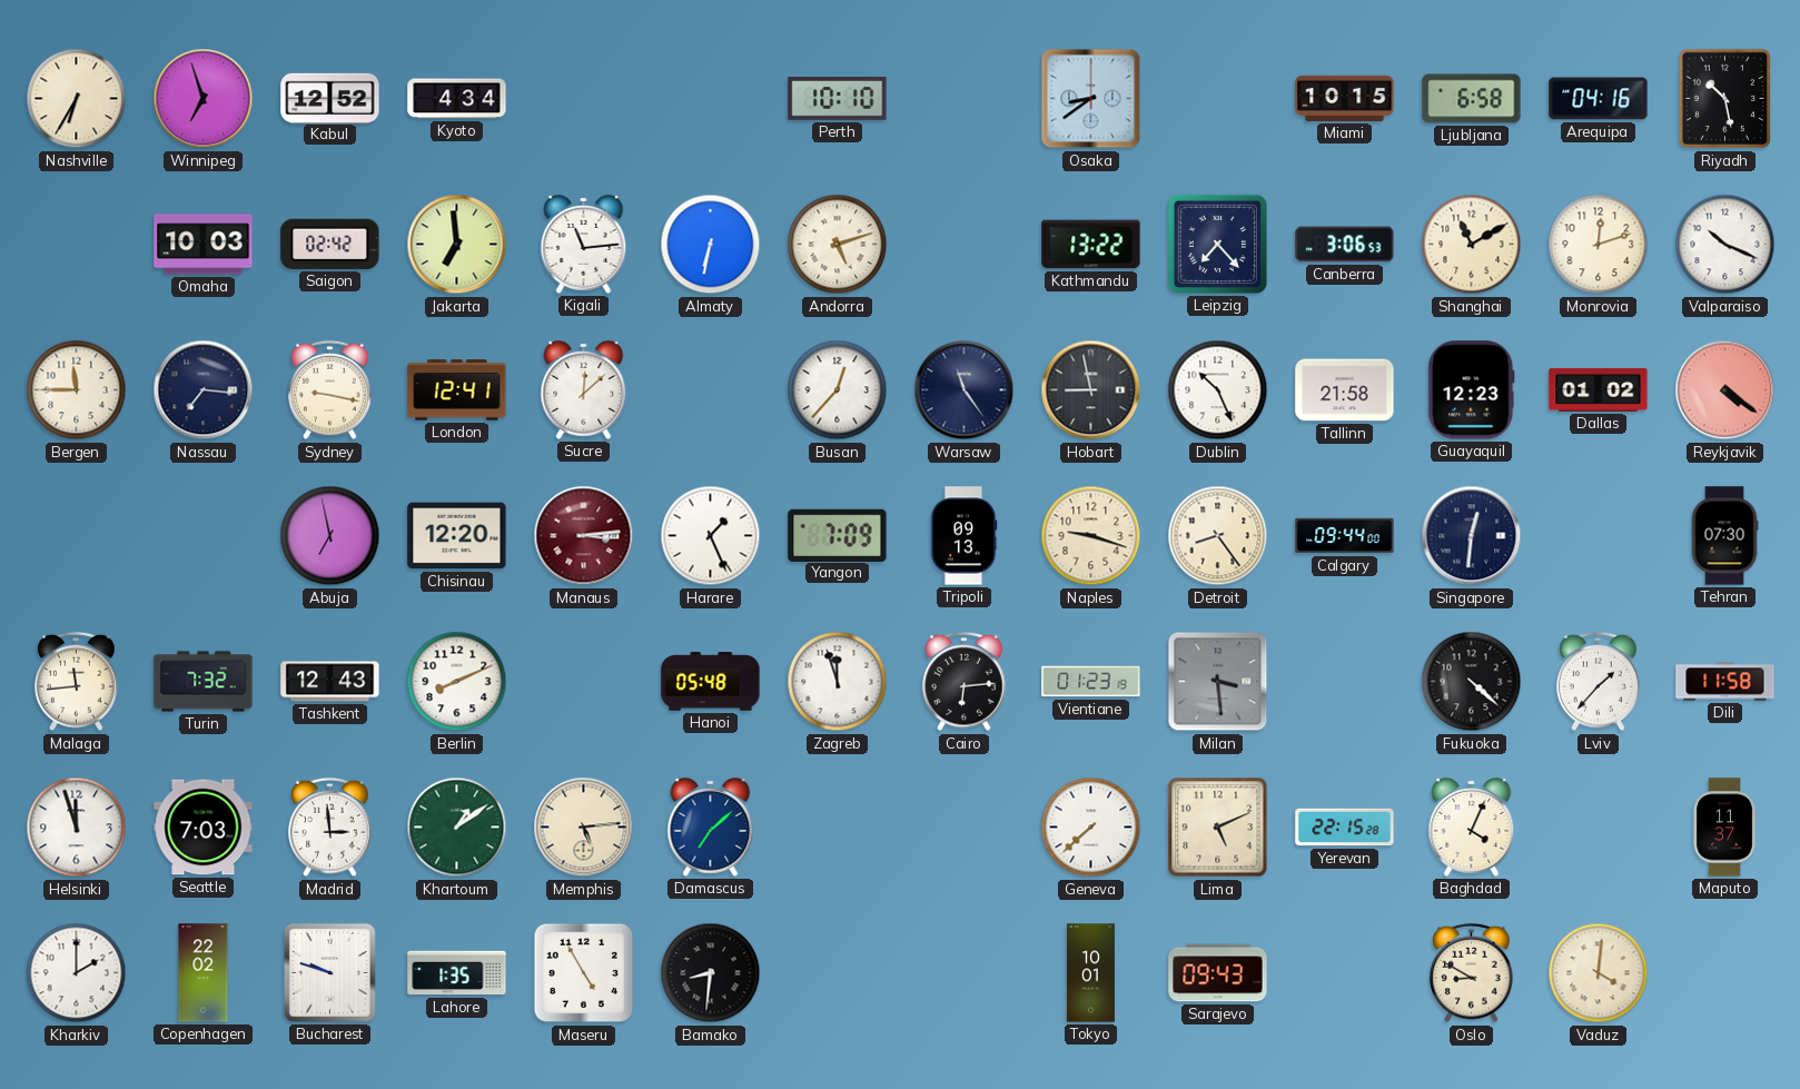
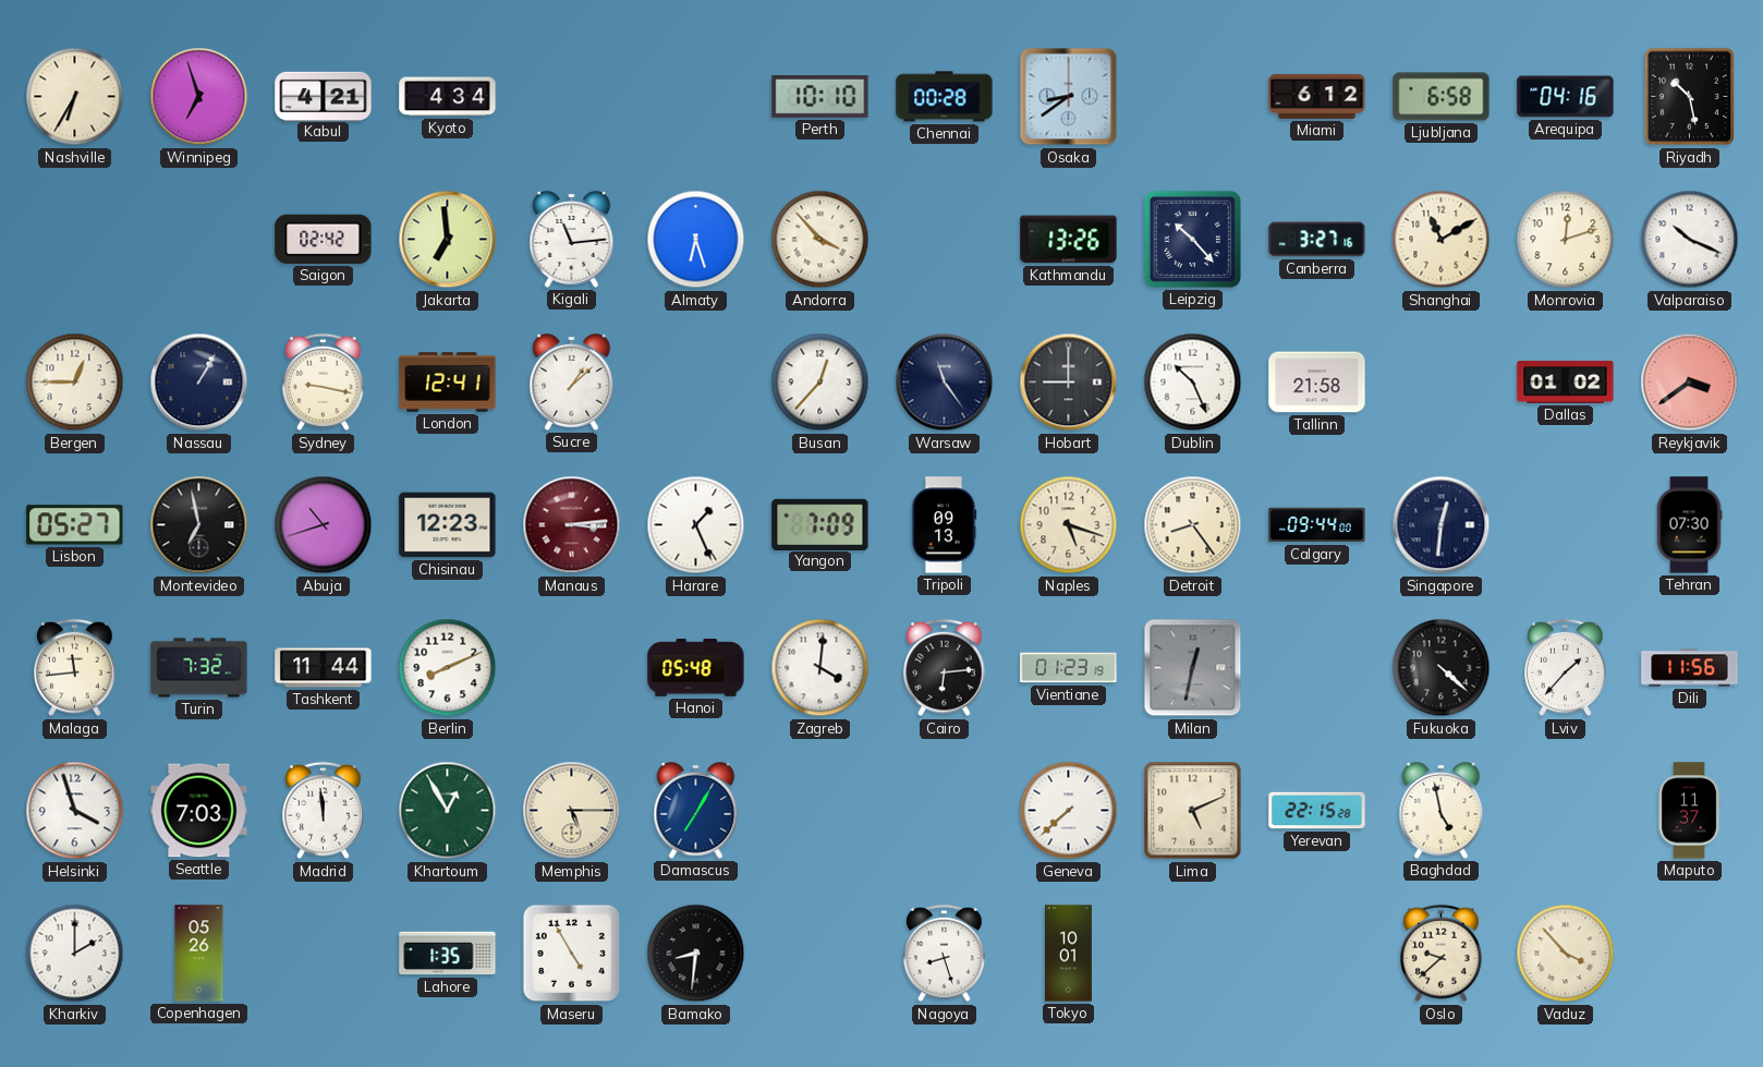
Kabul: 12:52 -> 4:21
Chennai: none -> 00:28
Miami: 10:15 -> 6:12
Omaha: 10:03 -> none
Almaty: 6:32 -> 6:27
Andorra: 5:12 -> 3:53
Kathmandu: 13:22 -> 13:26
Leipzig: 7:23 -> 10:23
Canberra: 3:06 -> 3:27
Bergen: 11:45 -> 12:45
Nassau: 7:16 -> 1:05
Sucre: 12:08 -> 1:08
Hobart: 8:58 -> 9:00
Guayaquil: 12:23 -> none
Reykjavik: 4:21 -> 3:39
Lisbon: none -> 05:27
Montevideo: none -> 6:58
Abuja: 6:58 -> 10:42
Chisinau: 12:20 -> 12:23
Naples: 9:18 -> 5:18
Tashkent: 12:43 -> 11:44
Zagreb: 11:57 -> 4:01
Milan: 3:29 -> 12:32
Dili: 11:58 -> 11:56
Helsinki: 11:57 -> 3:57
Madrid: 2:59 -> 11:59
Khartoum: 1:09 -> 12:55
Memphis: 5:14 -> 5:15
Damascus: 7:08 -> 7:05
Baghdad: 4:04 -> 4:58
Copenhagen: 22:02 -> 05:26
Bucharest: 9:48 -> none
Nagoya: none -> 8:27
Sarajevo: 09:43 -> none
Oslo: 8:50 -> 9:38
Vaduz: 4:01 -> 3:53
